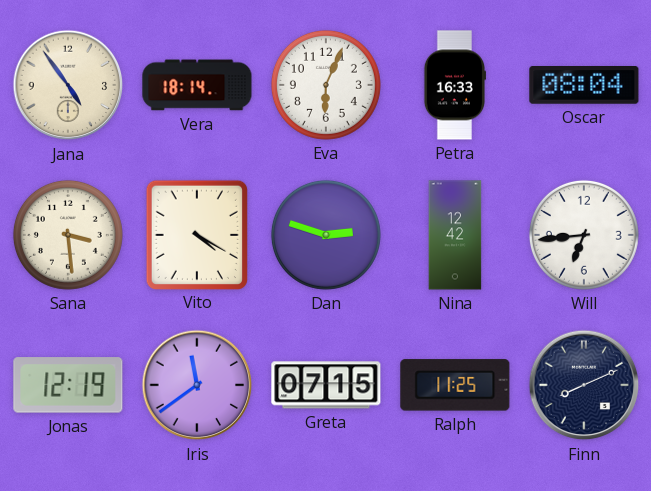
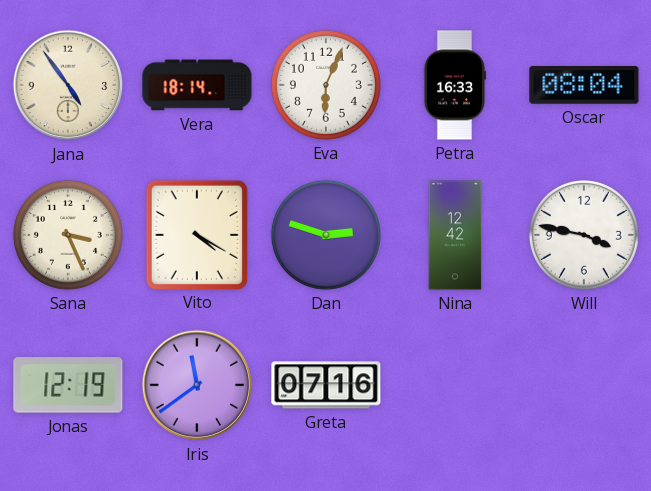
Sana: 3:29 -> 3:26
Will: 6:44 -> 3:47
Greta: 07:15 -> 07:16
Ralph: 11:25 -> none
Finn: 8:11 -> none
